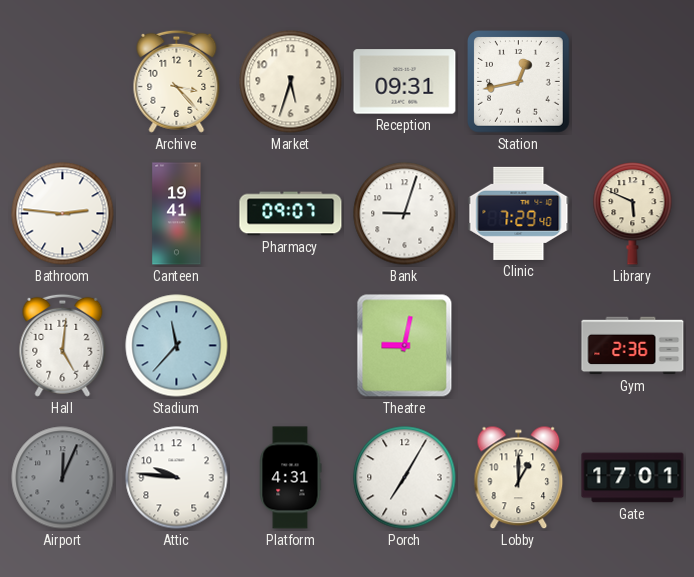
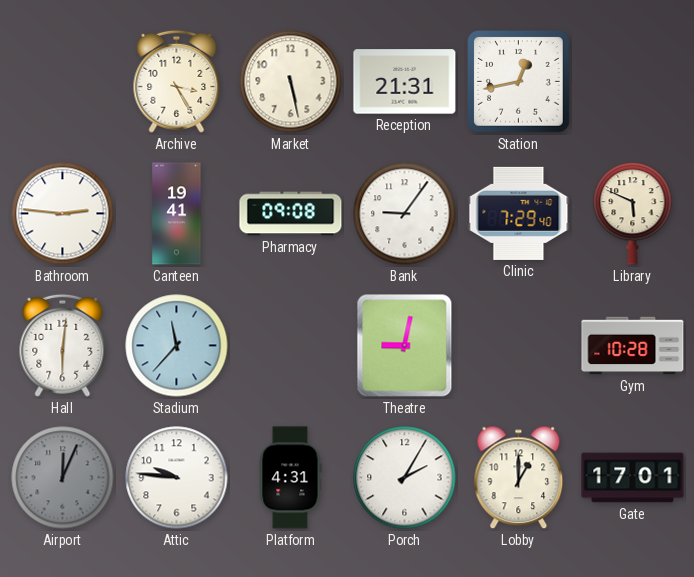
Archive: 3:23 -> 3:25
Market: 5:33 -> 5:28
Reception: 09:31 -> 21:31
Pharmacy: 09:07 -> 09:08
Bank: 9:03 -> 9:06
Hall: 5:01 -> 6:01
Gym: 2:36 -> 10:28
Porch: 7:05 -> 2:05
